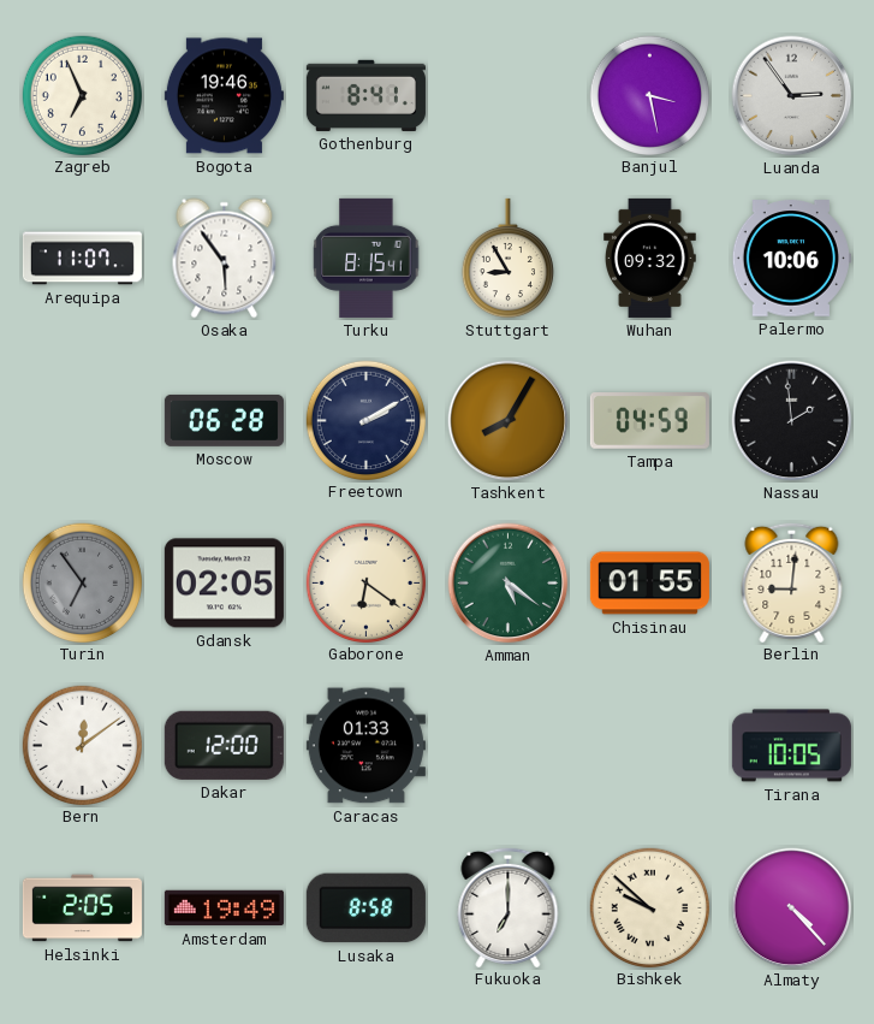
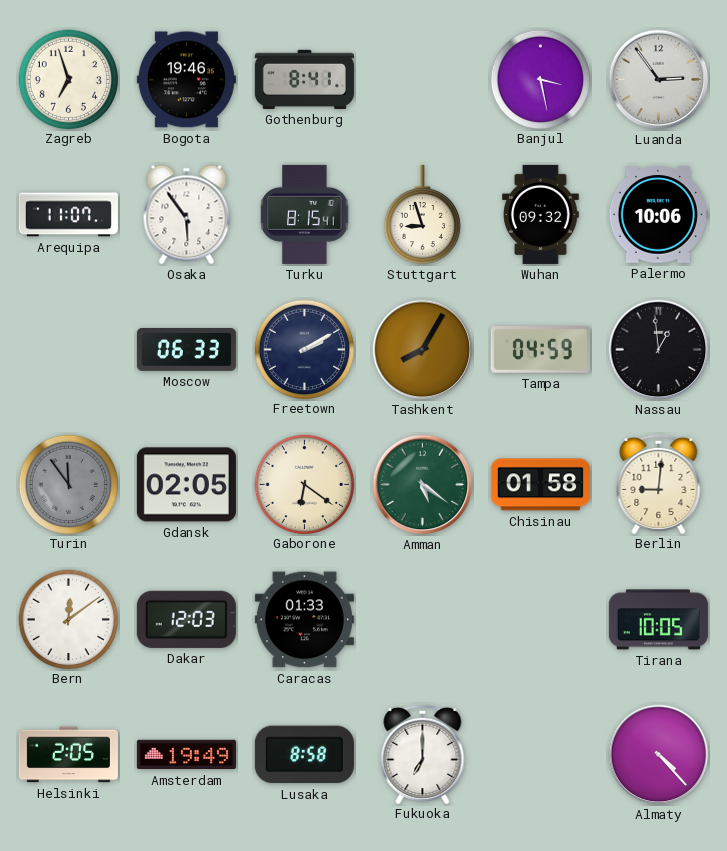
Zagreb: 6:56 -> 6:57
Stuttgart: 8:55 -> 8:57
Moscow: 06:28 -> 06:33
Nassau: 1:59 -> 12:59
Turin: 6:54 -> 11:54
Chisinau: 01:55 -> 01:58
Dakar: 12:00 -> 12:03
Bishkek: 9:52 -> none
